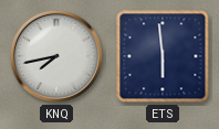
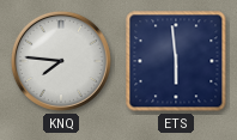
KNQ: 7:43 -> 7:46
